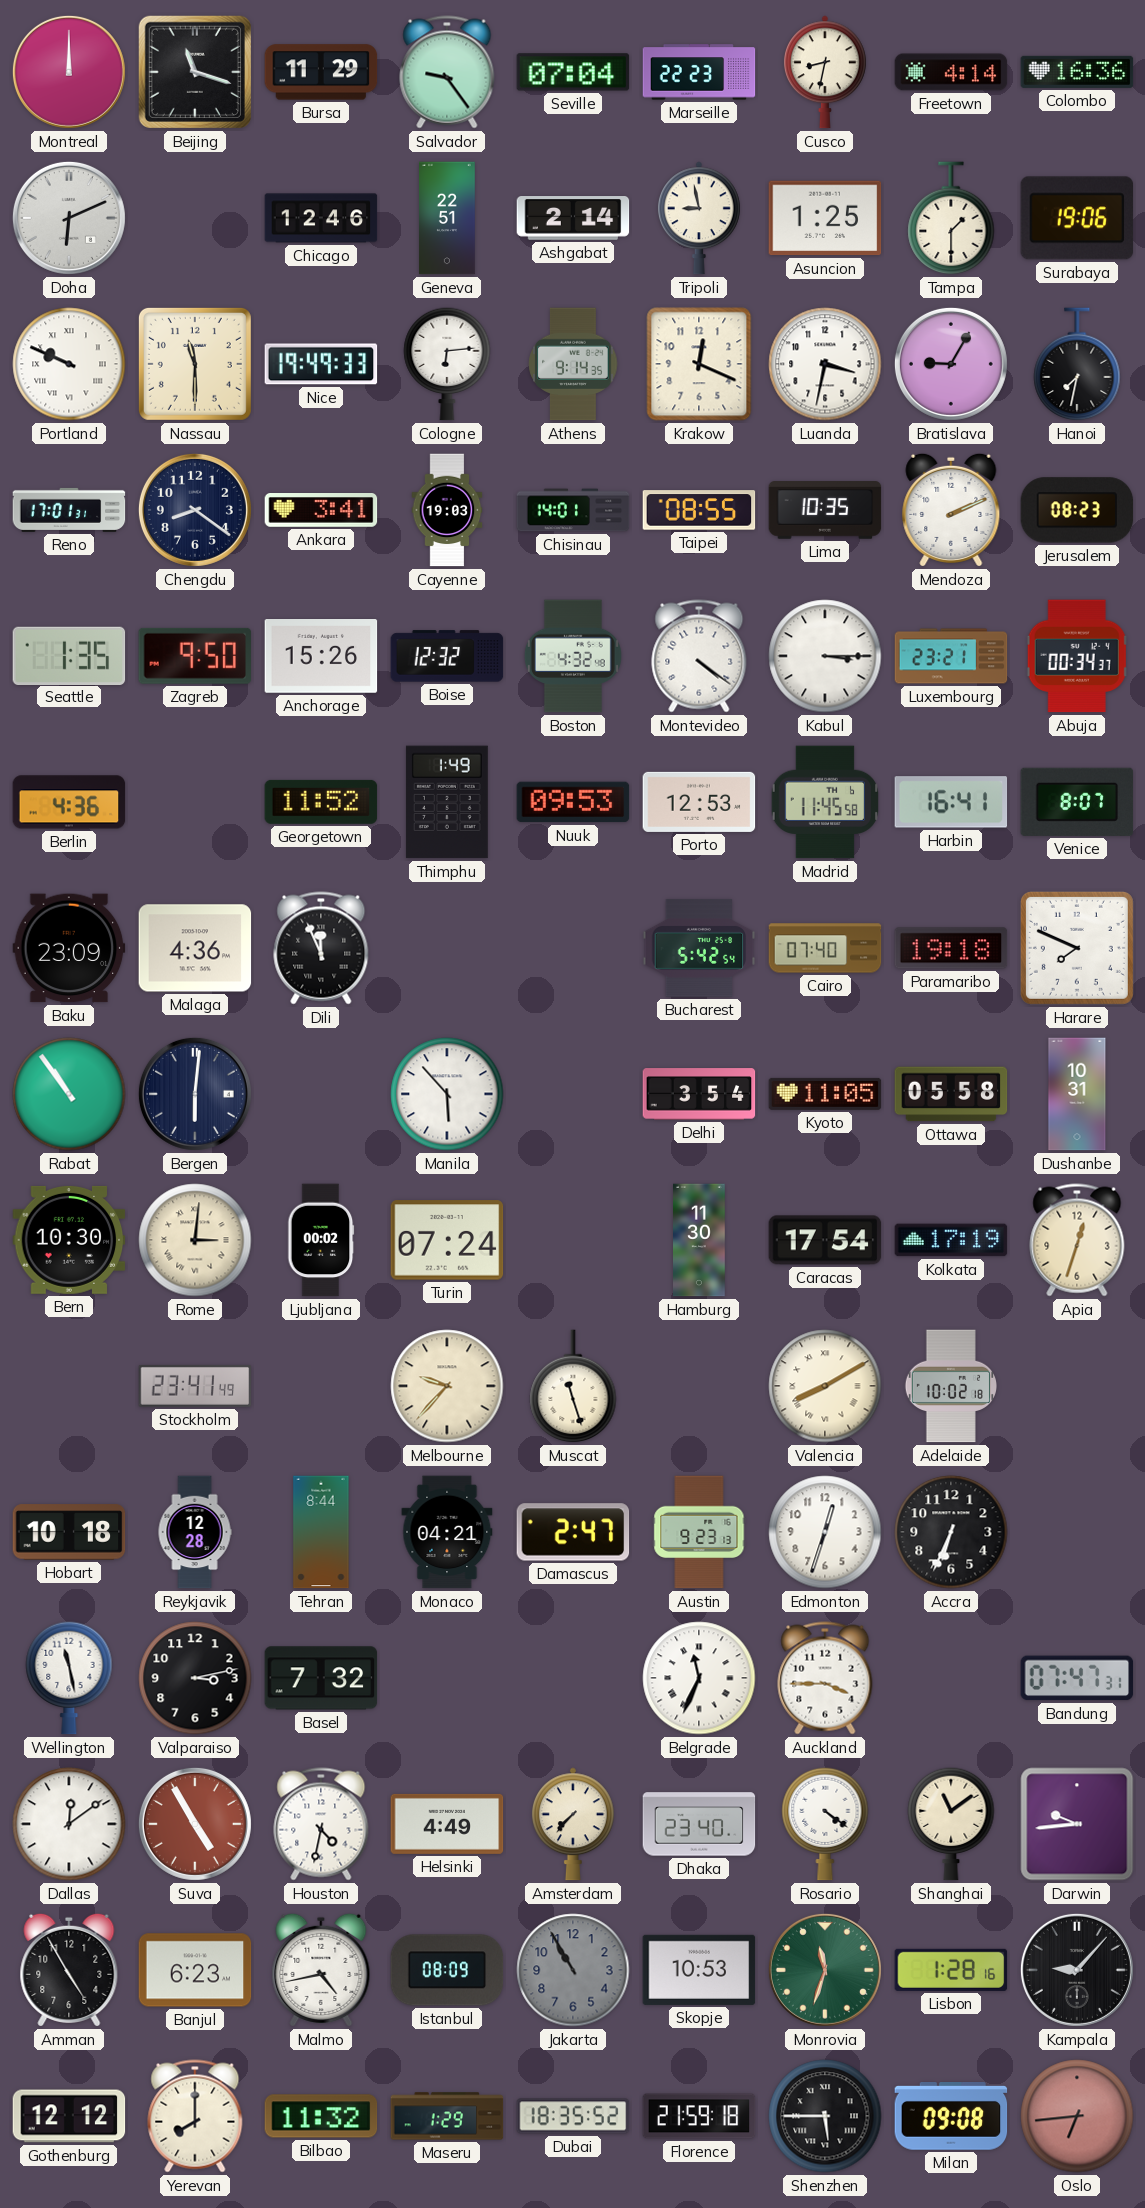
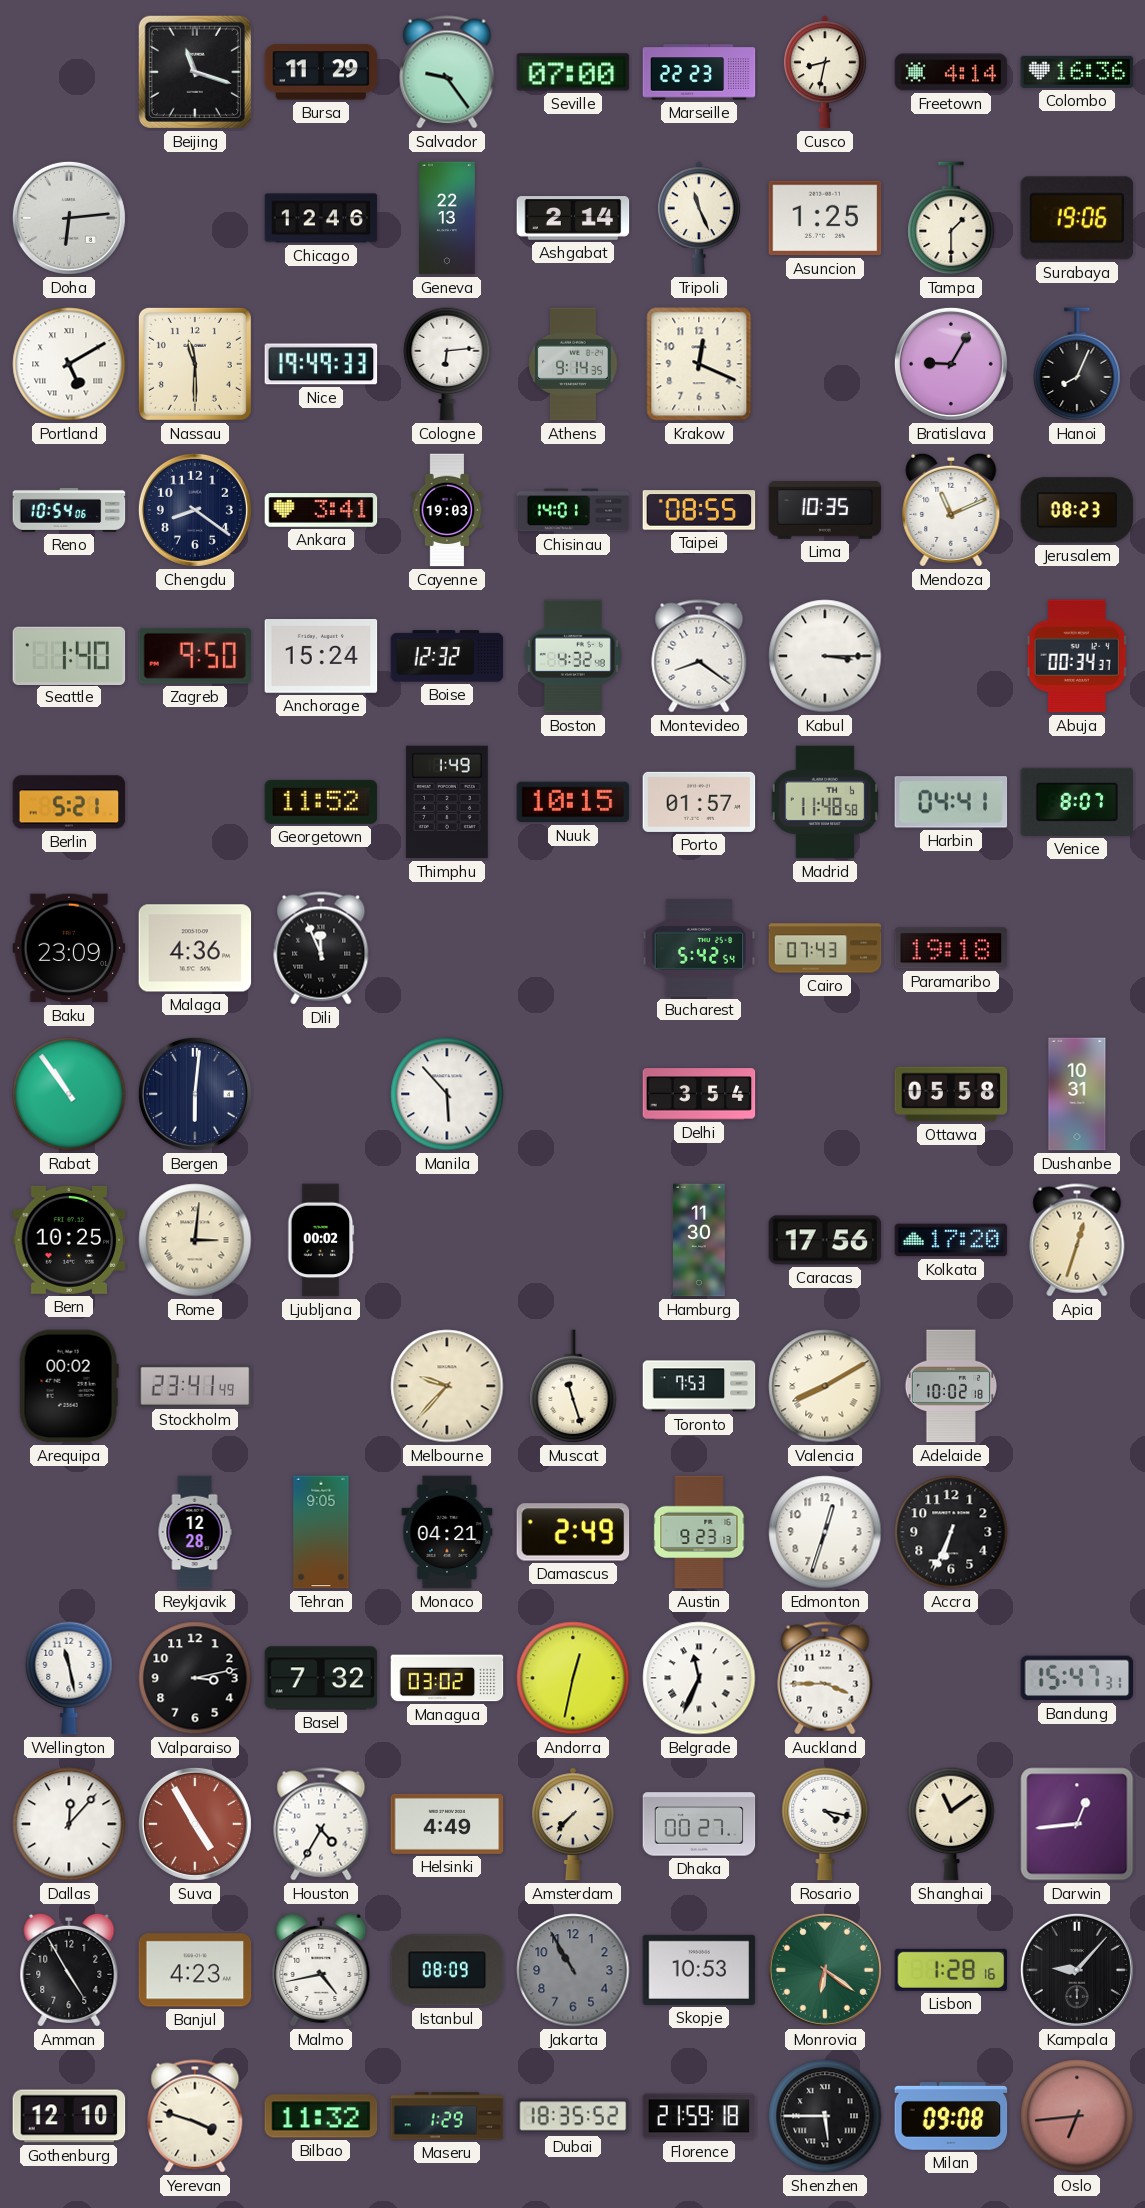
Montreal: 12:00 -> none
Seville: 07:04 -> 07:00
Doha: 6:11 -> 6:14
Geneva: 22:51 -> 22:13
Tripoli: 8:58 -> 11:26
Portland: 9:49 -> 5:10
Luanda: 3:32 -> none
Hanoi: 7:32 -> 8:04
Reno: 17:01 -> 10:54
Mendoza: 2:11 -> 11:11
Seattle: 1:35 -> 1:40
Anchorage: 15:26 -> 15:24
Montevideo: 4:21 -> 8:21
Luxembourg: 23:21 -> none
Berlin: 4:36 -> 5:21
Nuuk: 09:53 -> 10:15
Porto: 12:53 -> 01:57
Madrid: 11:45 -> 11:48
Harbin: 16:41 -> 04:41
Cairo: 07:40 -> 07:43
Harare: 7:49 -> none
Kyoto: 11:05 -> none
Bern: 10:30 -> 10:25
Turin: 07:24 -> none
Caracas: 17:54 -> 17:56
Kolkata: 17:19 -> 17:20
Arequipa: none -> 00:02
Toronto: none -> 7:53
Hobart: 10:18 -> none
Tehran: 8:44 -> 9:05
Damascus: 2:47 -> 2:49
Managua: none -> 03:02
Andorra: none -> 12:32
Bandung: 07:47 -> 15:47
Dallas: 12:09 -> 12:07
Houston: 4:32 -> 4:35
Dhaka: 23:40 -> 00:27
Rosario: 4:21 -> 4:17
Darwin: 9:44 -> 12:44
Banjul: 6:23 -> 4:23
Monrovia: 11:33 -> 6:21
Gothenburg: 12:12 -> 12:10
Yerevan: 8:00 -> 3:48
